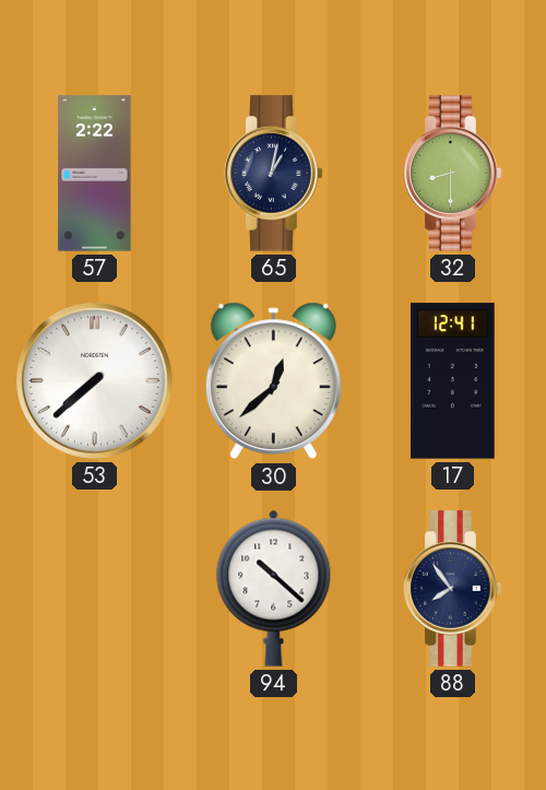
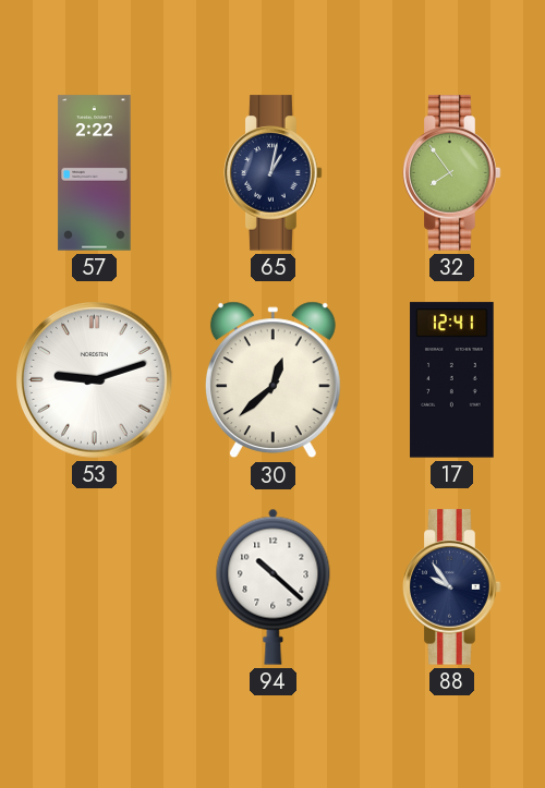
32: 8:30 -> 7:54
53: 7:38 -> 9:12
88: 7:54 -> 9:54
